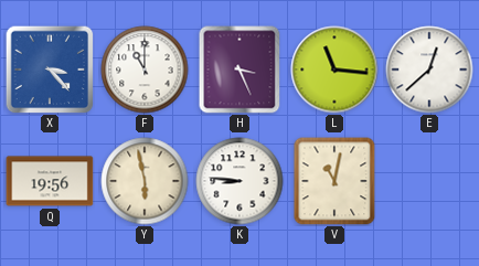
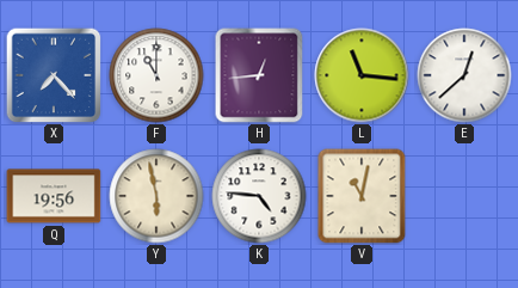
X: 3:23 -> 7:23
H: 3:26 -> 12:44
K: 8:46 -> 4:46
